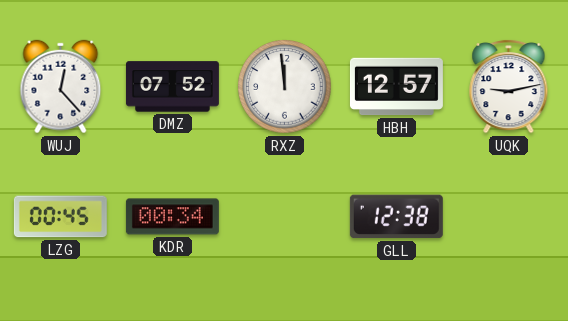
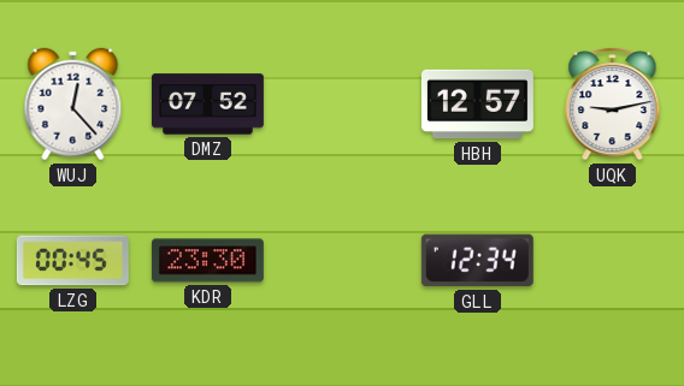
RXZ: 11:59 -> none
KDR: 00:34 -> 23:30
GLL: 12:38 -> 12:34
